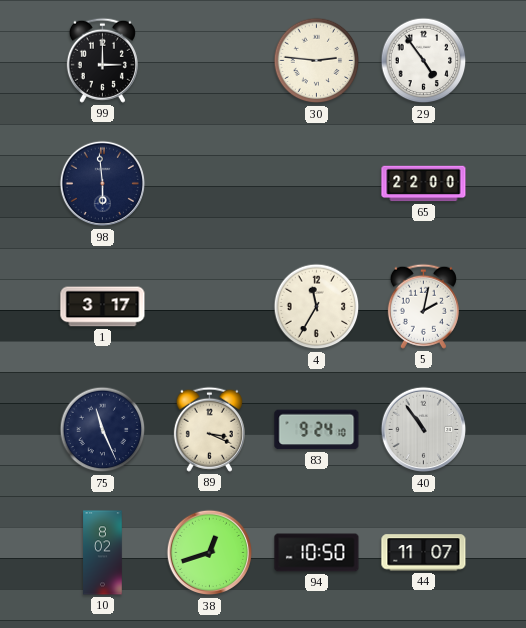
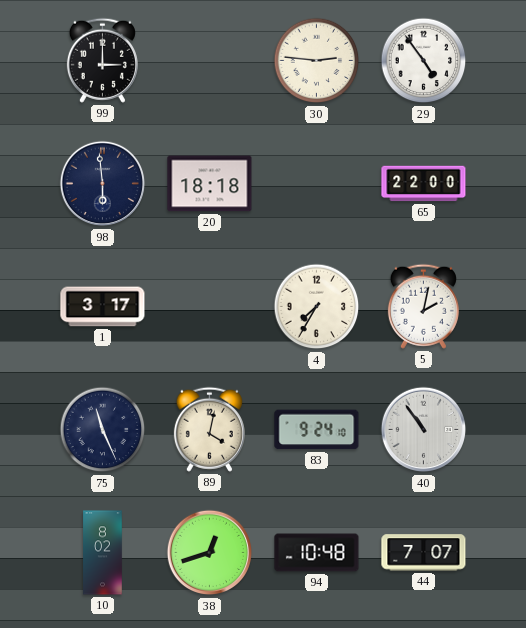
20: none -> 18:18
4: 11:35 -> 7:35
89: 3:19 -> 4:02
94: 10:50 -> 10:48
44: 11:07 -> 7:07
